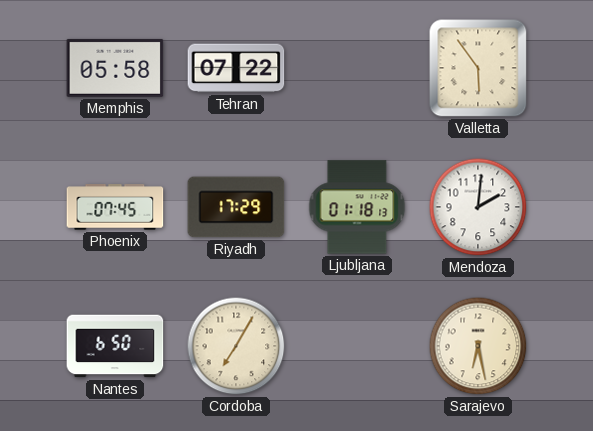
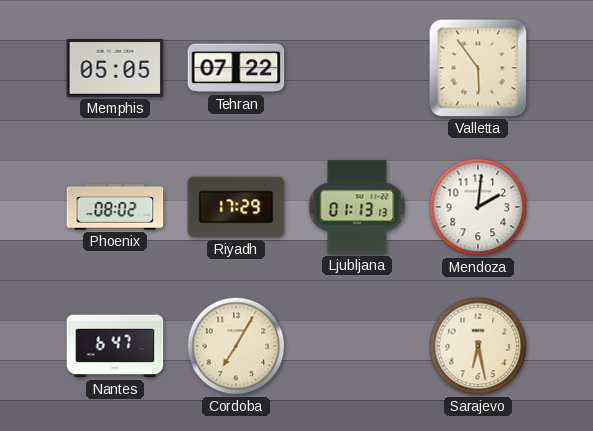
Memphis: 05:58 -> 05:05
Phoenix: 07:45 -> 08:02
Ljubljana: 01:18 -> 01:13
Nantes: 6:50 -> 6:47
